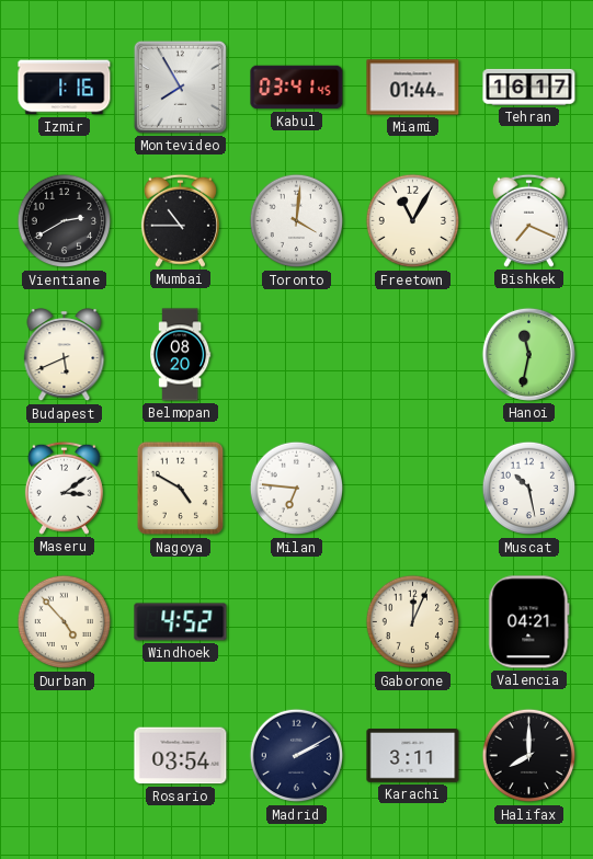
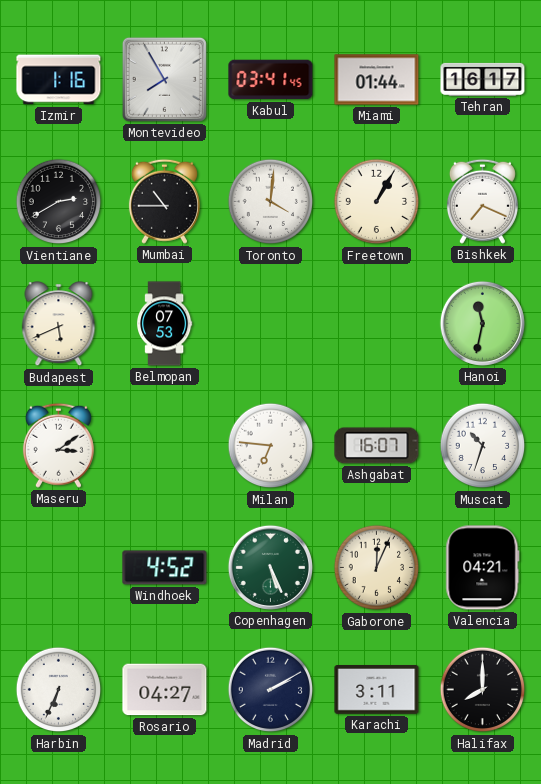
Freetown: 11:05 -> 1:05
Belmopan: 08:20 -> 07:53
Nagoya: 4:50 -> none
Ashgabat: none -> 16:07
Muscat: 10:28 -> 10:33
Durban: 4:53 -> none
Copenhagen: none -> 5:26
Harbin: none -> 6:34
Rosario: 03:54 -> 04:27
